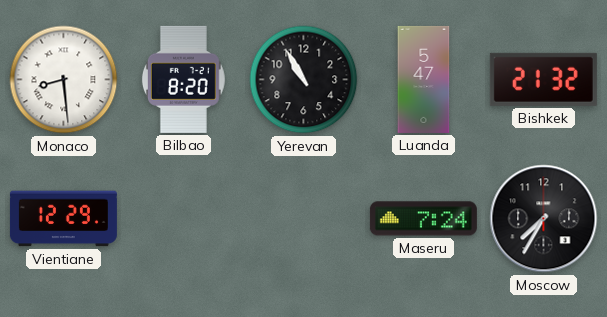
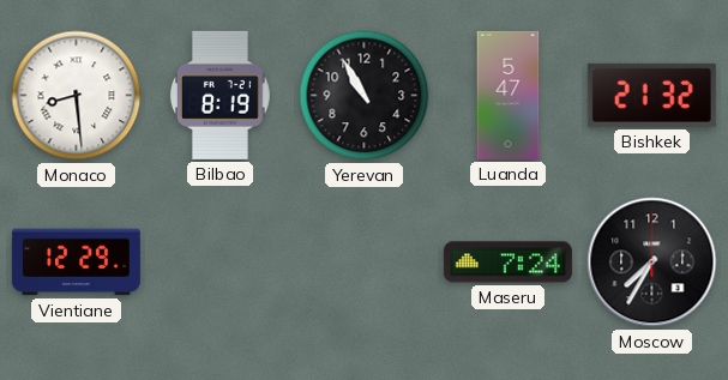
Bilbao: 8:20 -> 8:19
